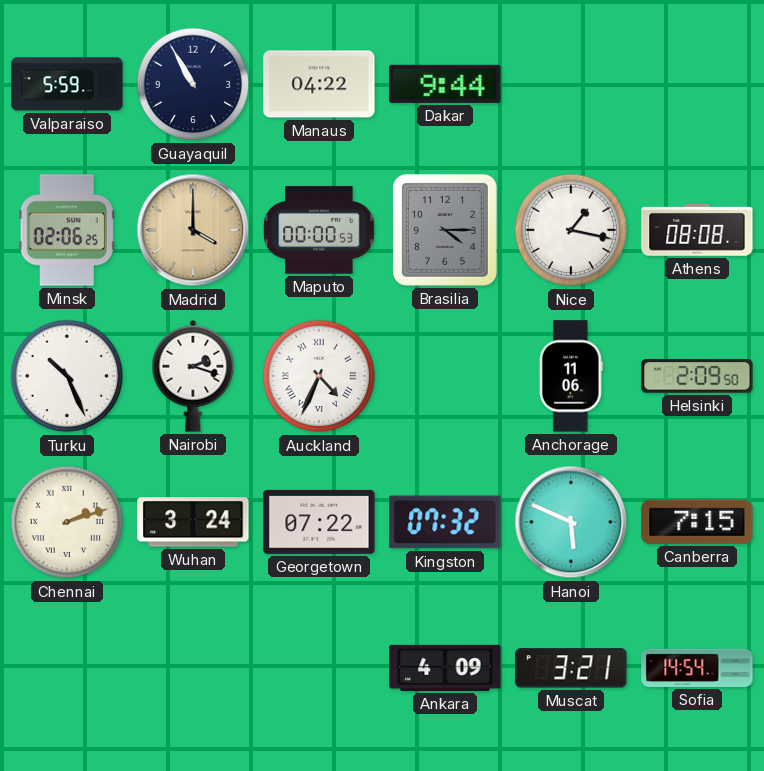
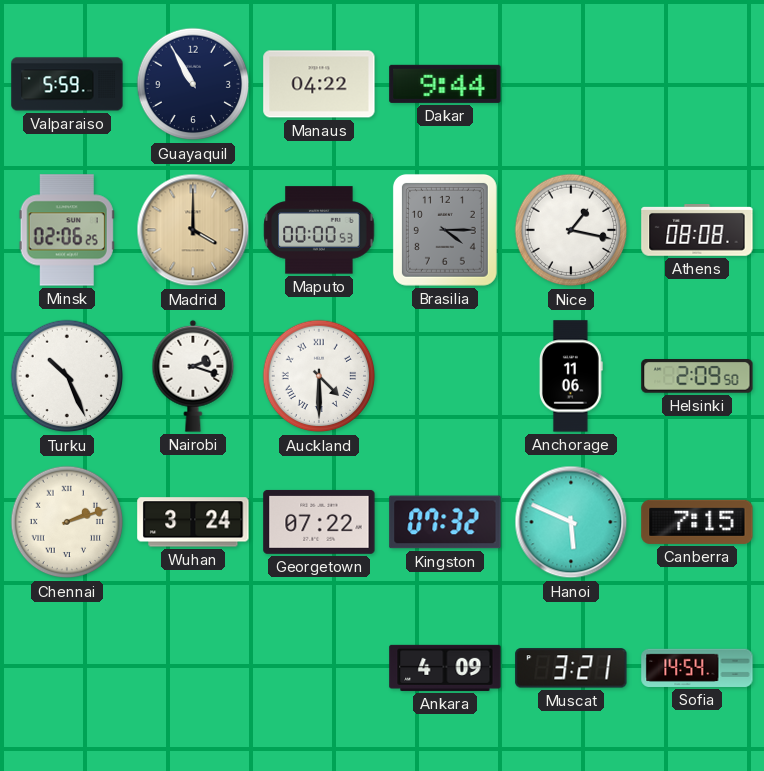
Auckland: 4:34 -> 4:30
